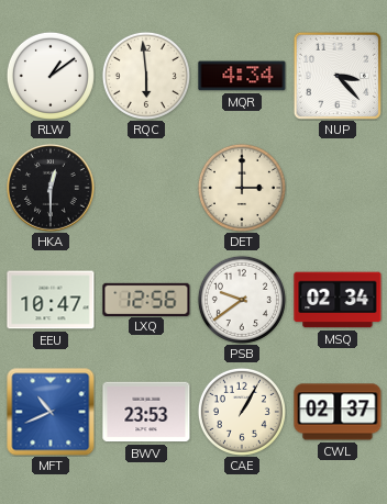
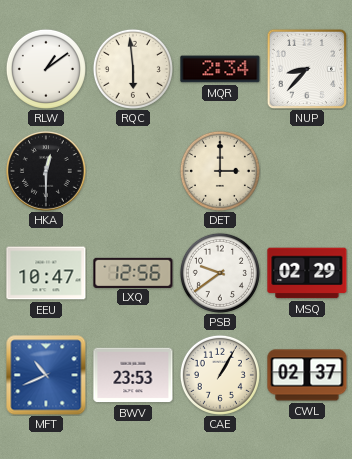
MQR: 4:34 -> 2:34
NUP: 3:23 -> 8:37
MSQ: 02:34 -> 02:29
